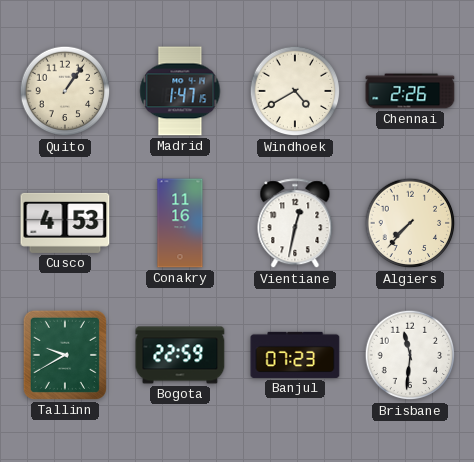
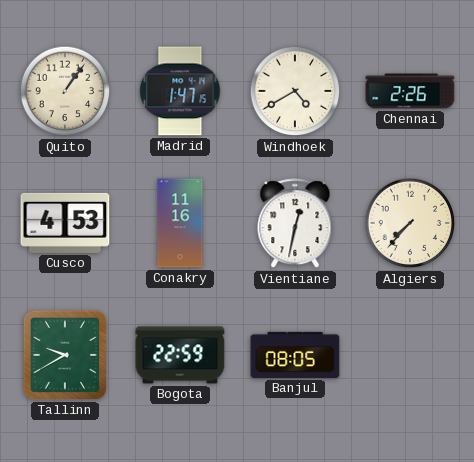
Banjul: 07:23 -> 08:05
Brisbane: 11:31 -> none
